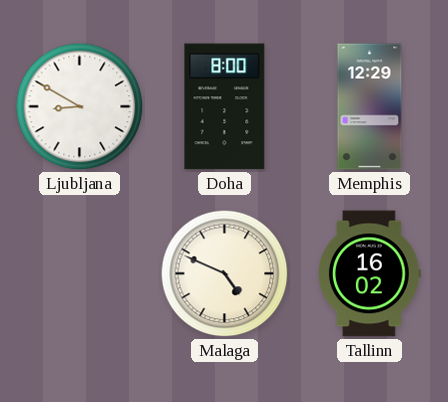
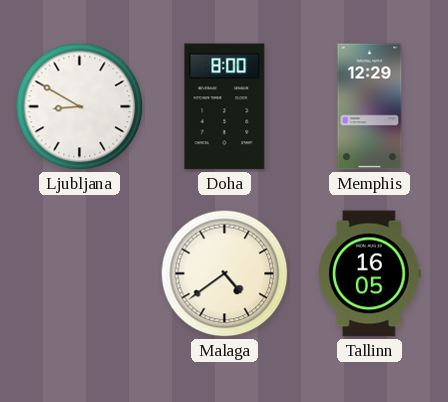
Malaga: 4:49 -> 4:39
Tallinn: 16:02 -> 16:05
